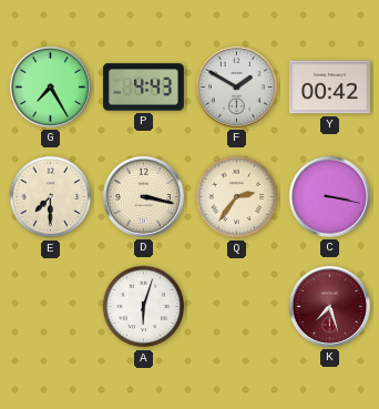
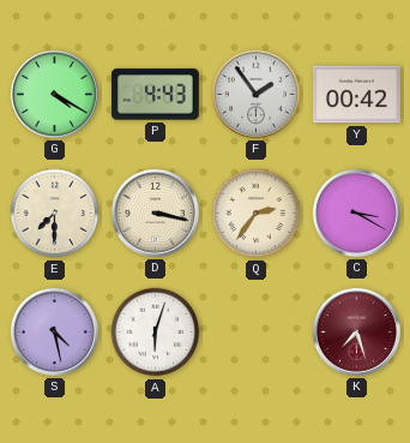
G: 7:25 -> 4:20
F: 1:50 -> 1:54
C: 3:17 -> 3:20
S: none -> 4:28
